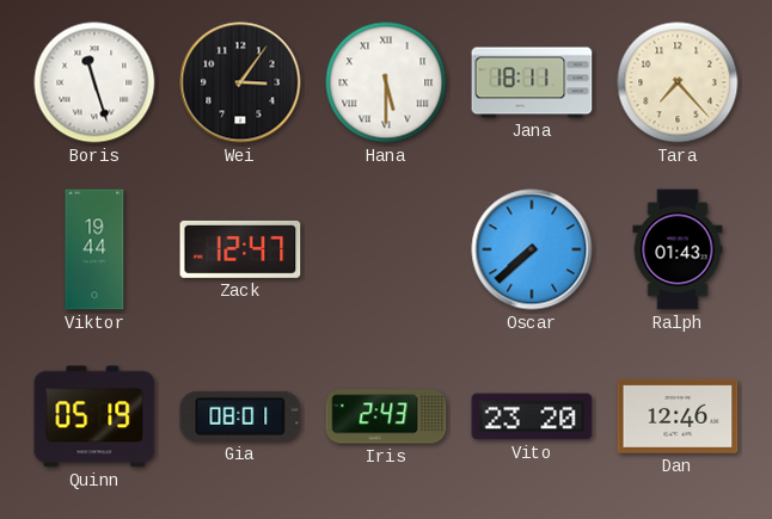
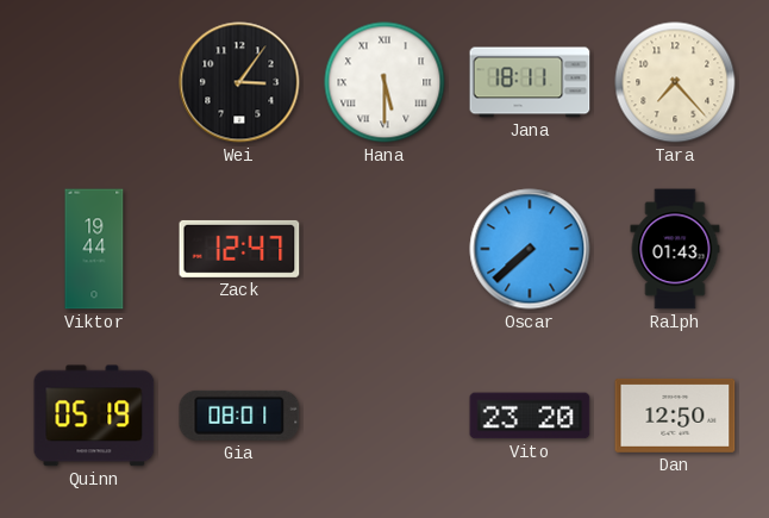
Boris: 11:27 -> none
Iris: 2:43 -> none
Dan: 12:46 -> 12:50
